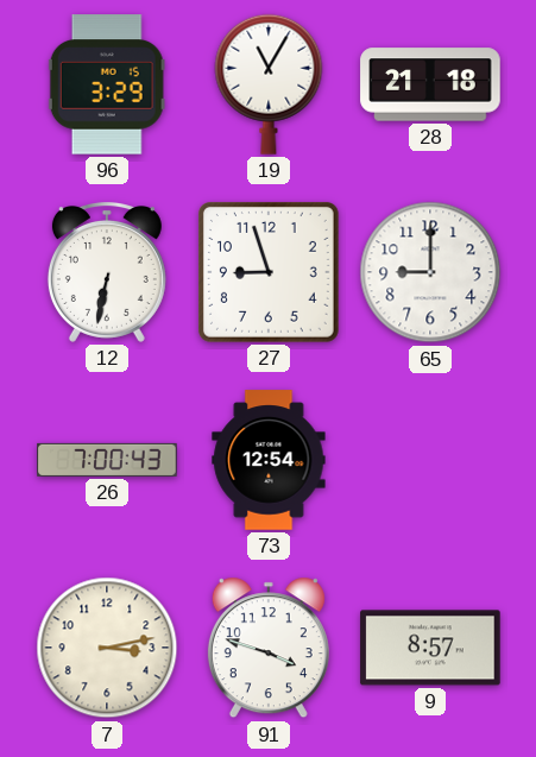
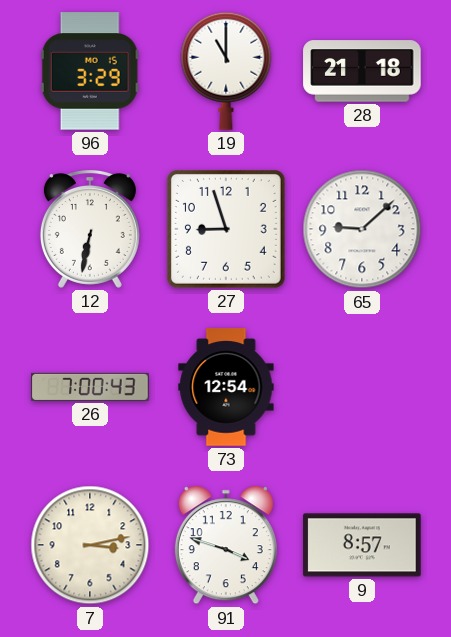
19: 11:05 -> 11:00
65: 9:00 -> 9:08
